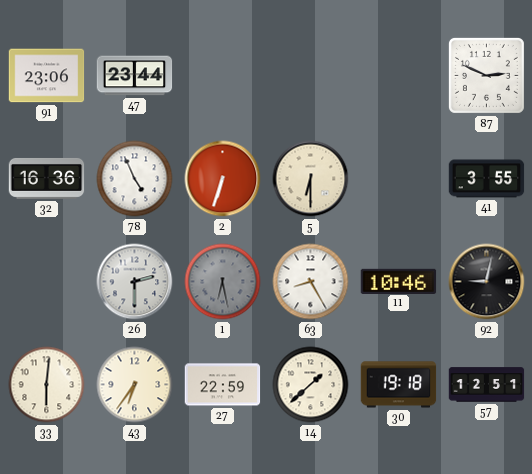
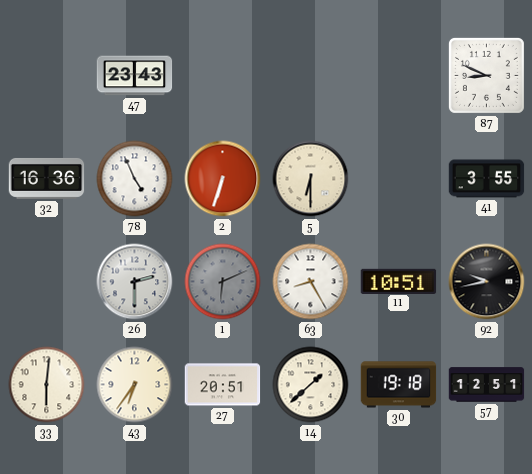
91: 23:06 -> none
47: 23:44 -> 23:43
87: 2:49 -> 8:49
1: 6:28 -> 6:11
11: 10:46 -> 10:51
92: 9:02 -> 9:43
27: 22:59 -> 20:51
